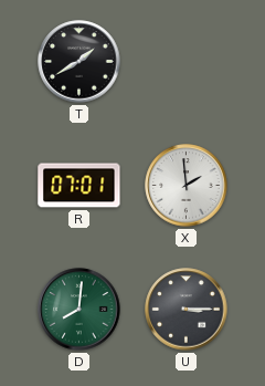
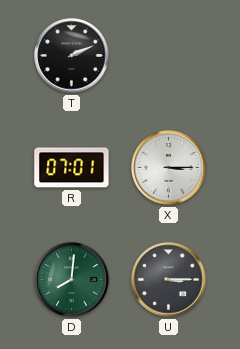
T: 1:40 -> 2:11
X: 1:59 -> 3:15
